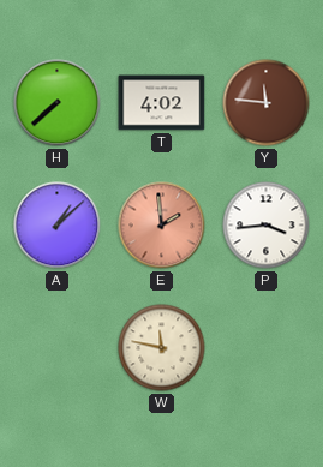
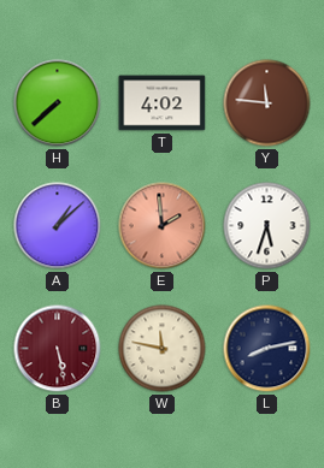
P: 3:44 -> 5:33
B: none -> 5:28
L: none -> 8:13
